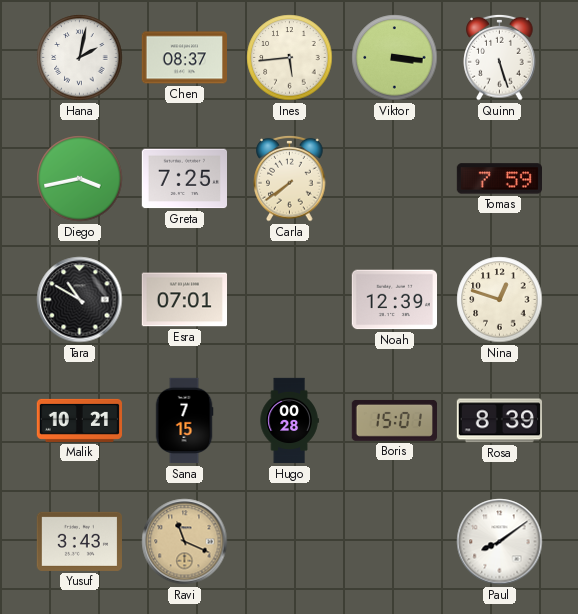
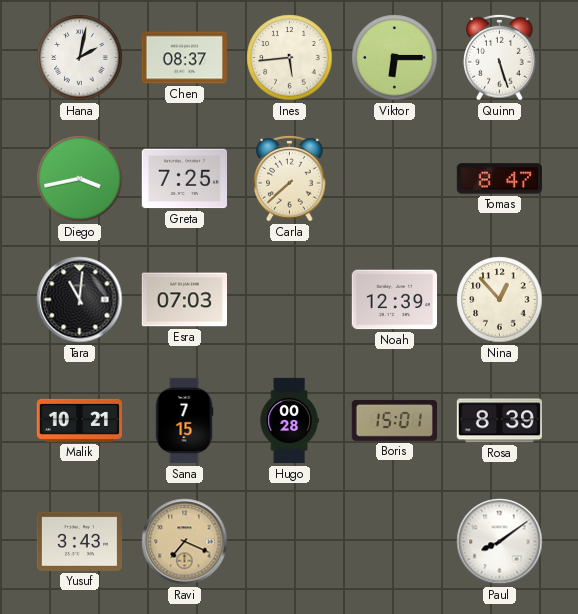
Viktor: 3:16 -> 6:15
Carla: 7:39 -> 7:38
Tomas: 7:59 -> 8:47
Tara: 10:50 -> 11:01
Esra: 07:01 -> 07:03
Nina: 12:48 -> 12:53
Ravi: 11:19 -> 7:19
